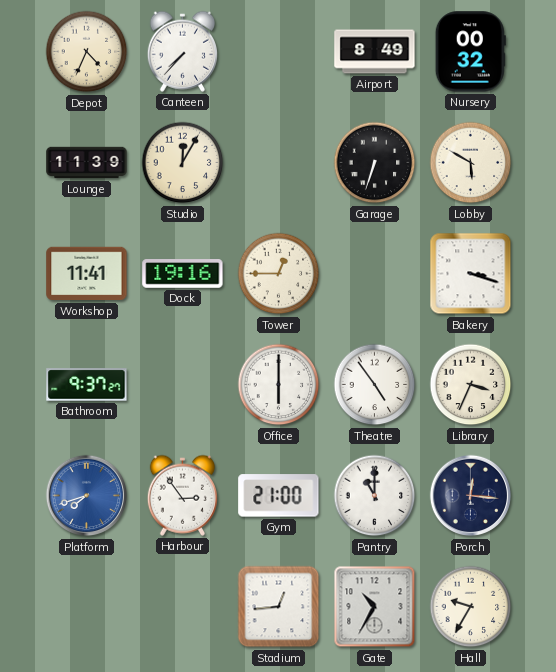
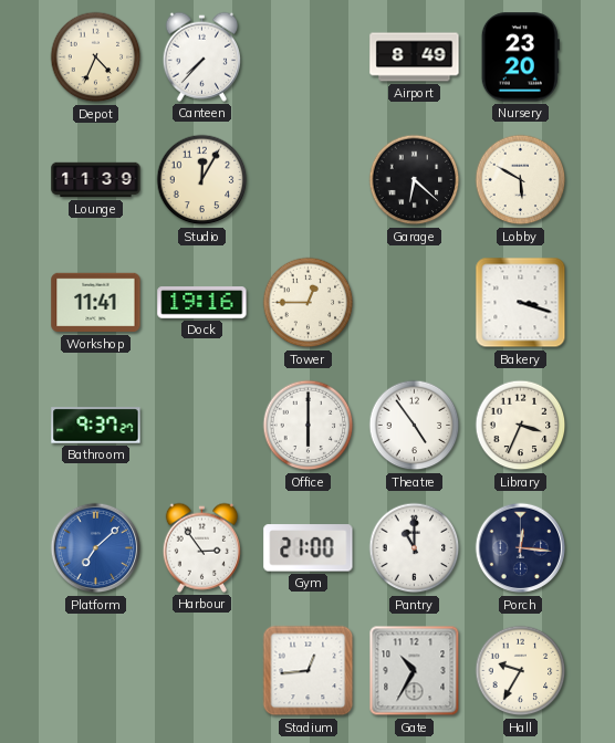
Nursery: 00:32 -> 23:20
Garage: 6:33 -> 6:22
Platform: 7:42 -> 7:08
